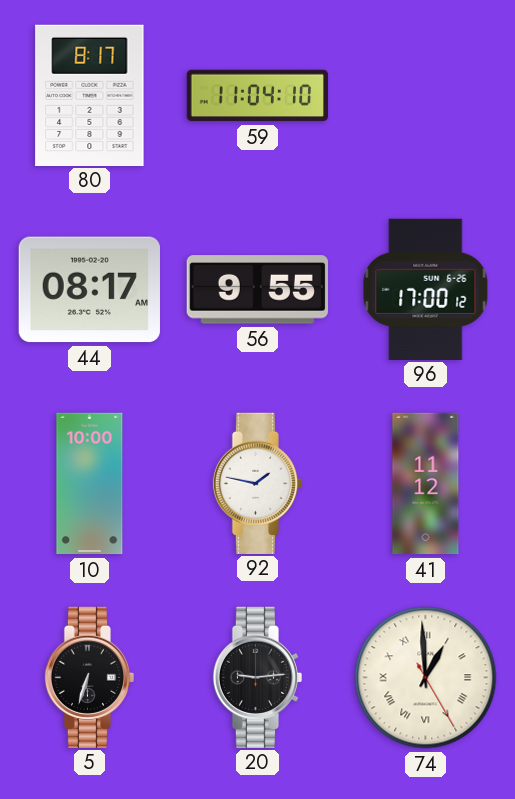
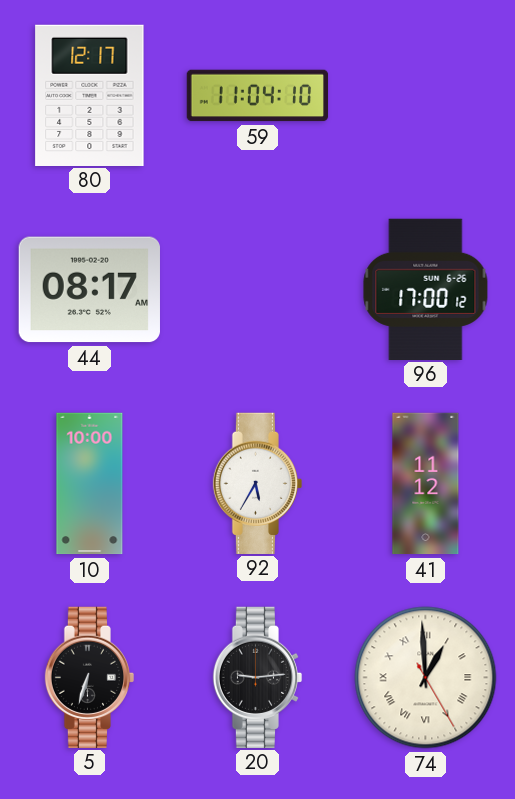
80: 8:17 -> 12:17
56: 9:55 -> none
92: 1:47 -> 5:35
